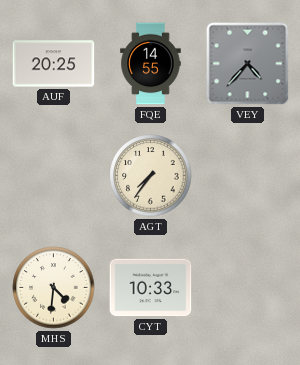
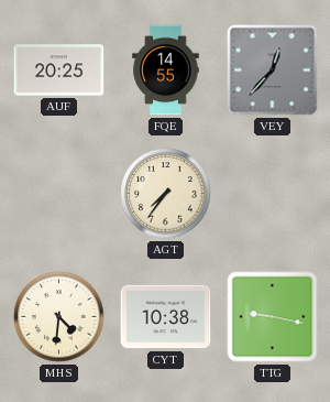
VEY: 4:37 -> 12:37
CYT: 10:33 -> 10:38
TTG: none -> 9:17
